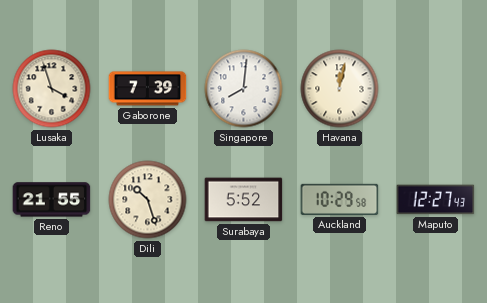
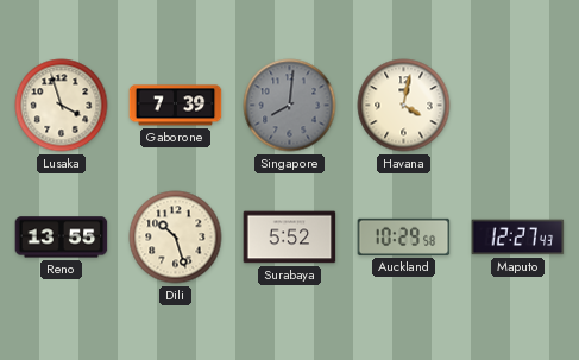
Singapore dial: white -> grey
Havana: 12:02 -> 4:02
Reno: 21:55 -> 13:55
